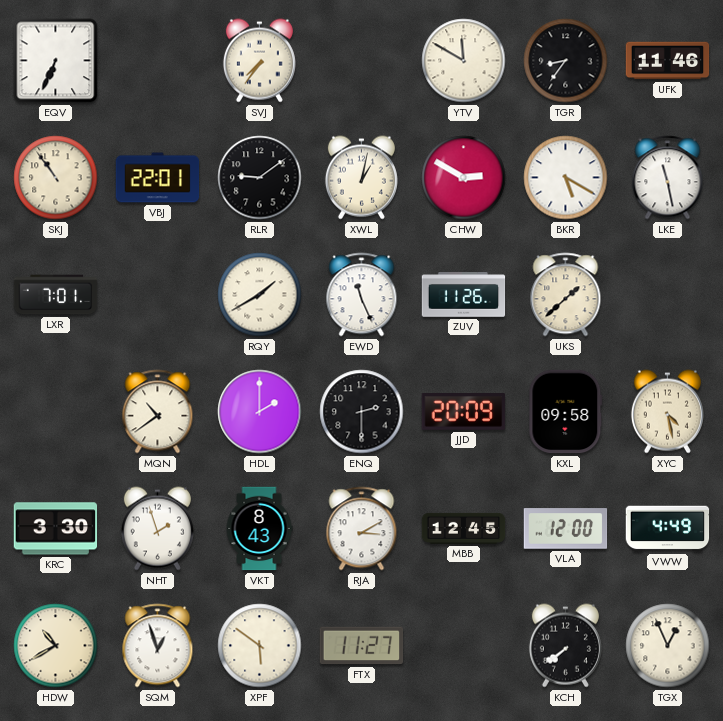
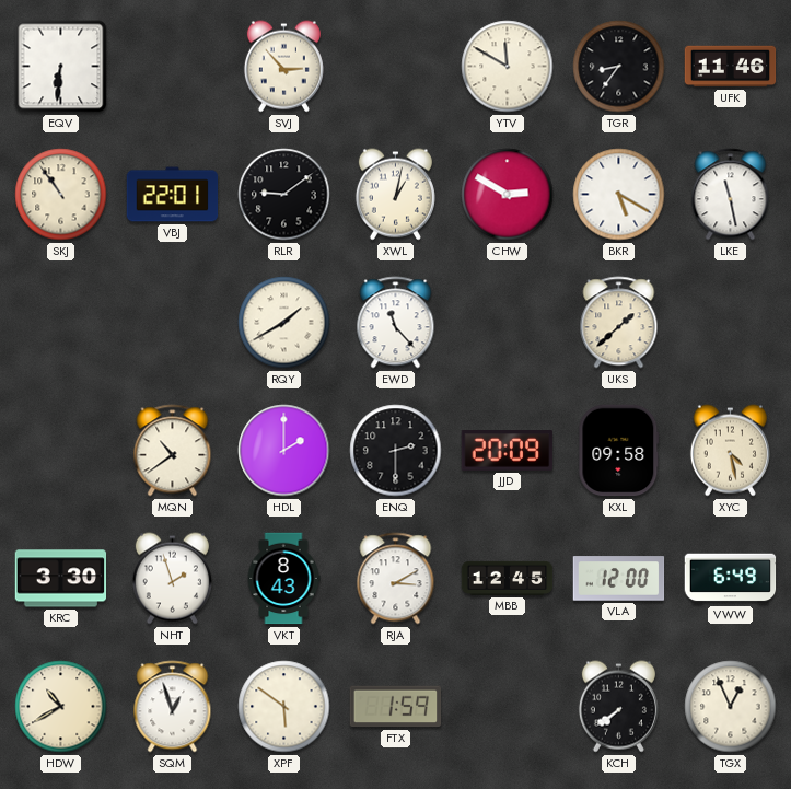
EQV: 6:34 -> 6:31
SVJ: 7:36 -> 2:53
LXR: 7:01 -> none
EWD: 11:26 -> 11:23
ZUV: 11:26 -> none
VWW: 4:49 -> 6:49
FTX: 11:27 -> 1:59
